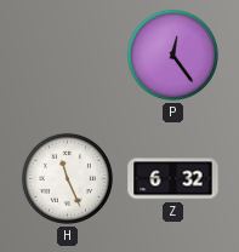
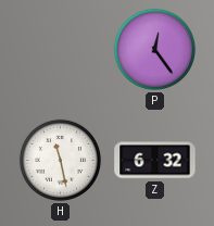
H: 11:26 -> 11:28
